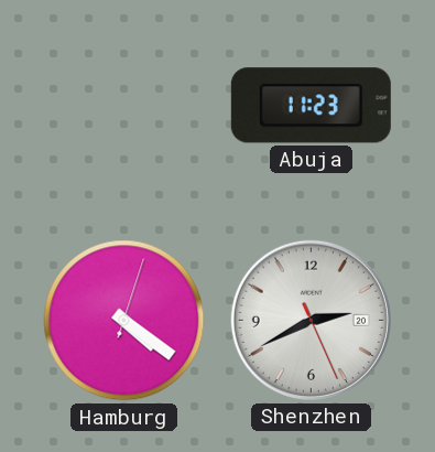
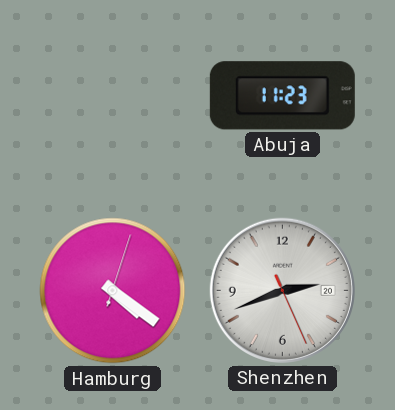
Shenzhen: 2:40 -> 2:41
